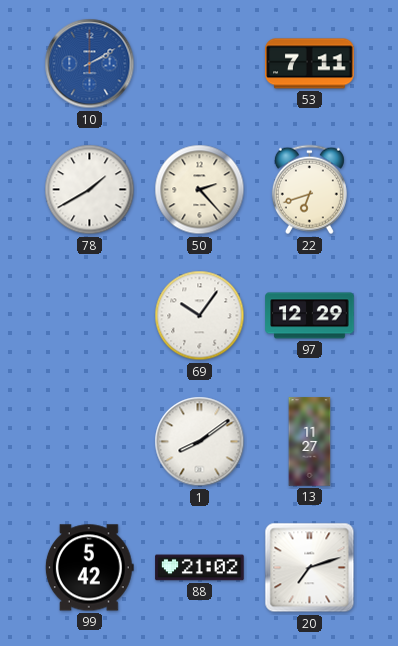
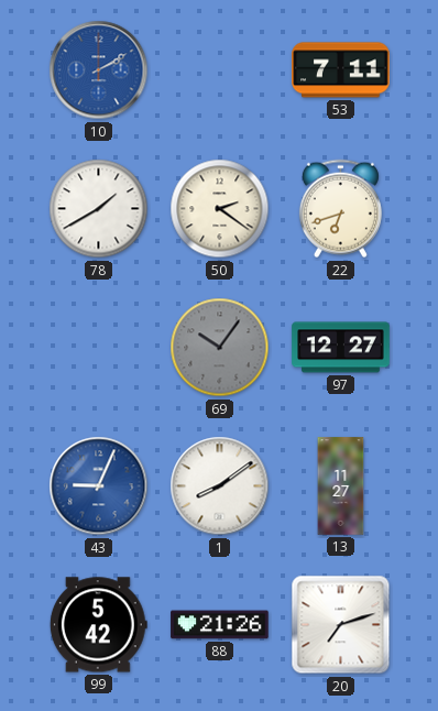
50: 2:23 -> 2:21
69 dial: white -> grey
97: 12:29 -> 12:27
43: none -> 9:04
88: 21:02 -> 21:26
